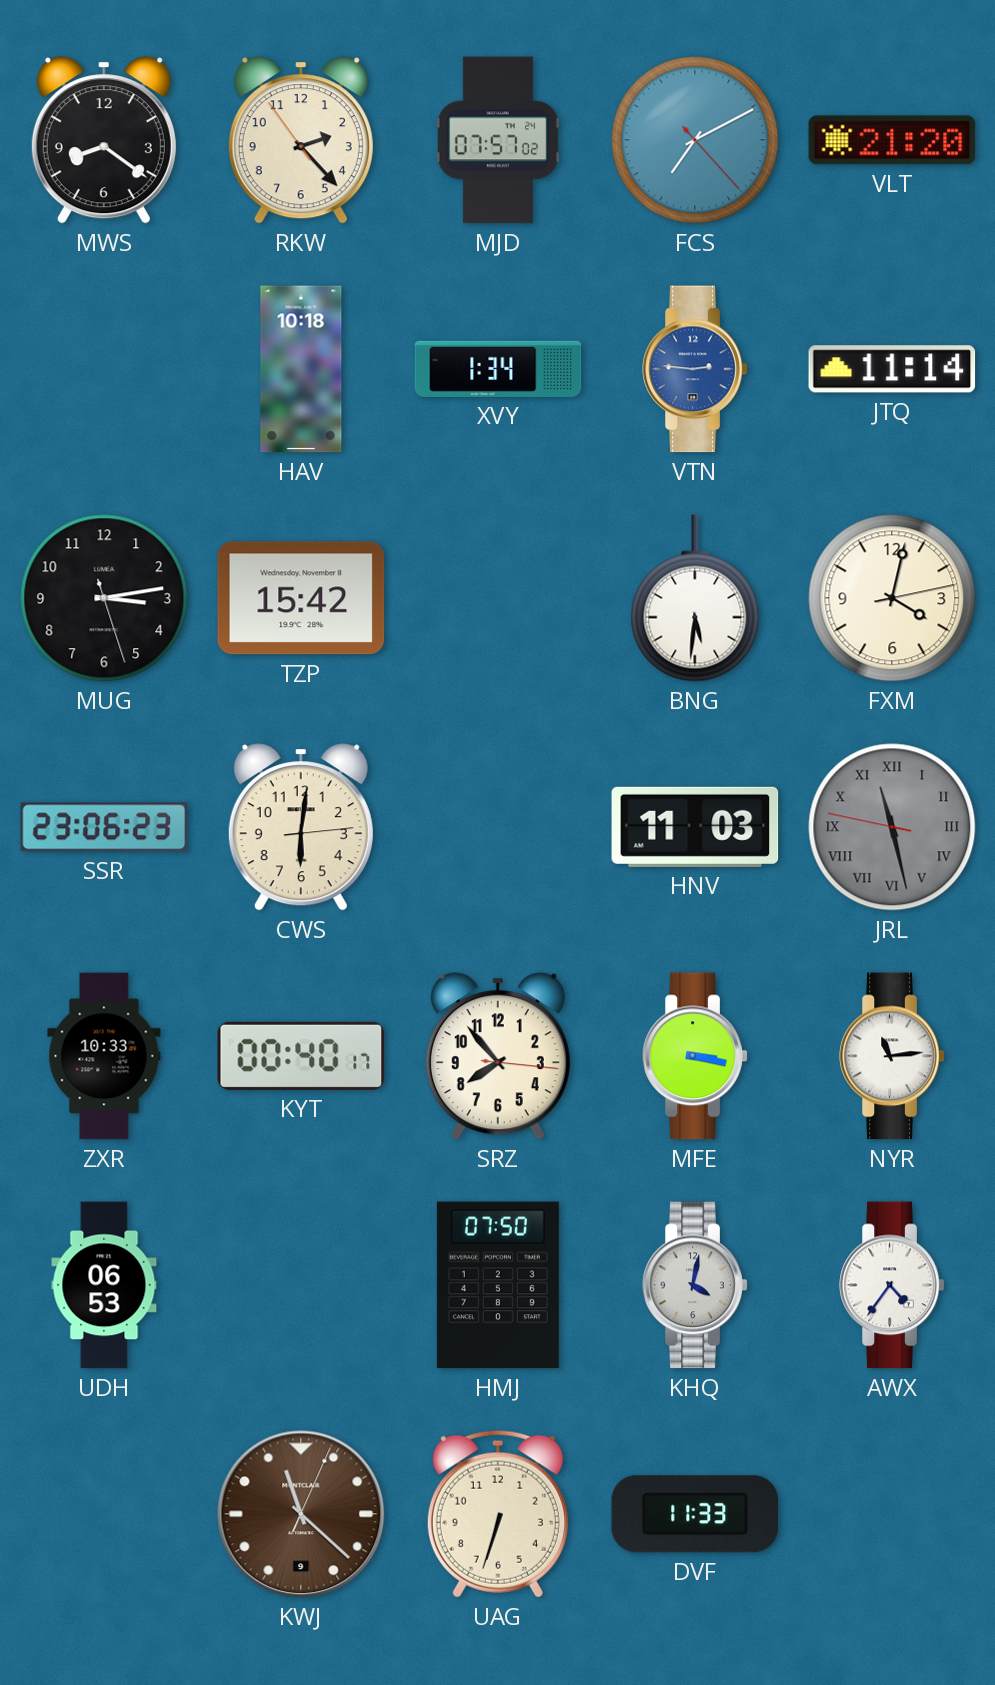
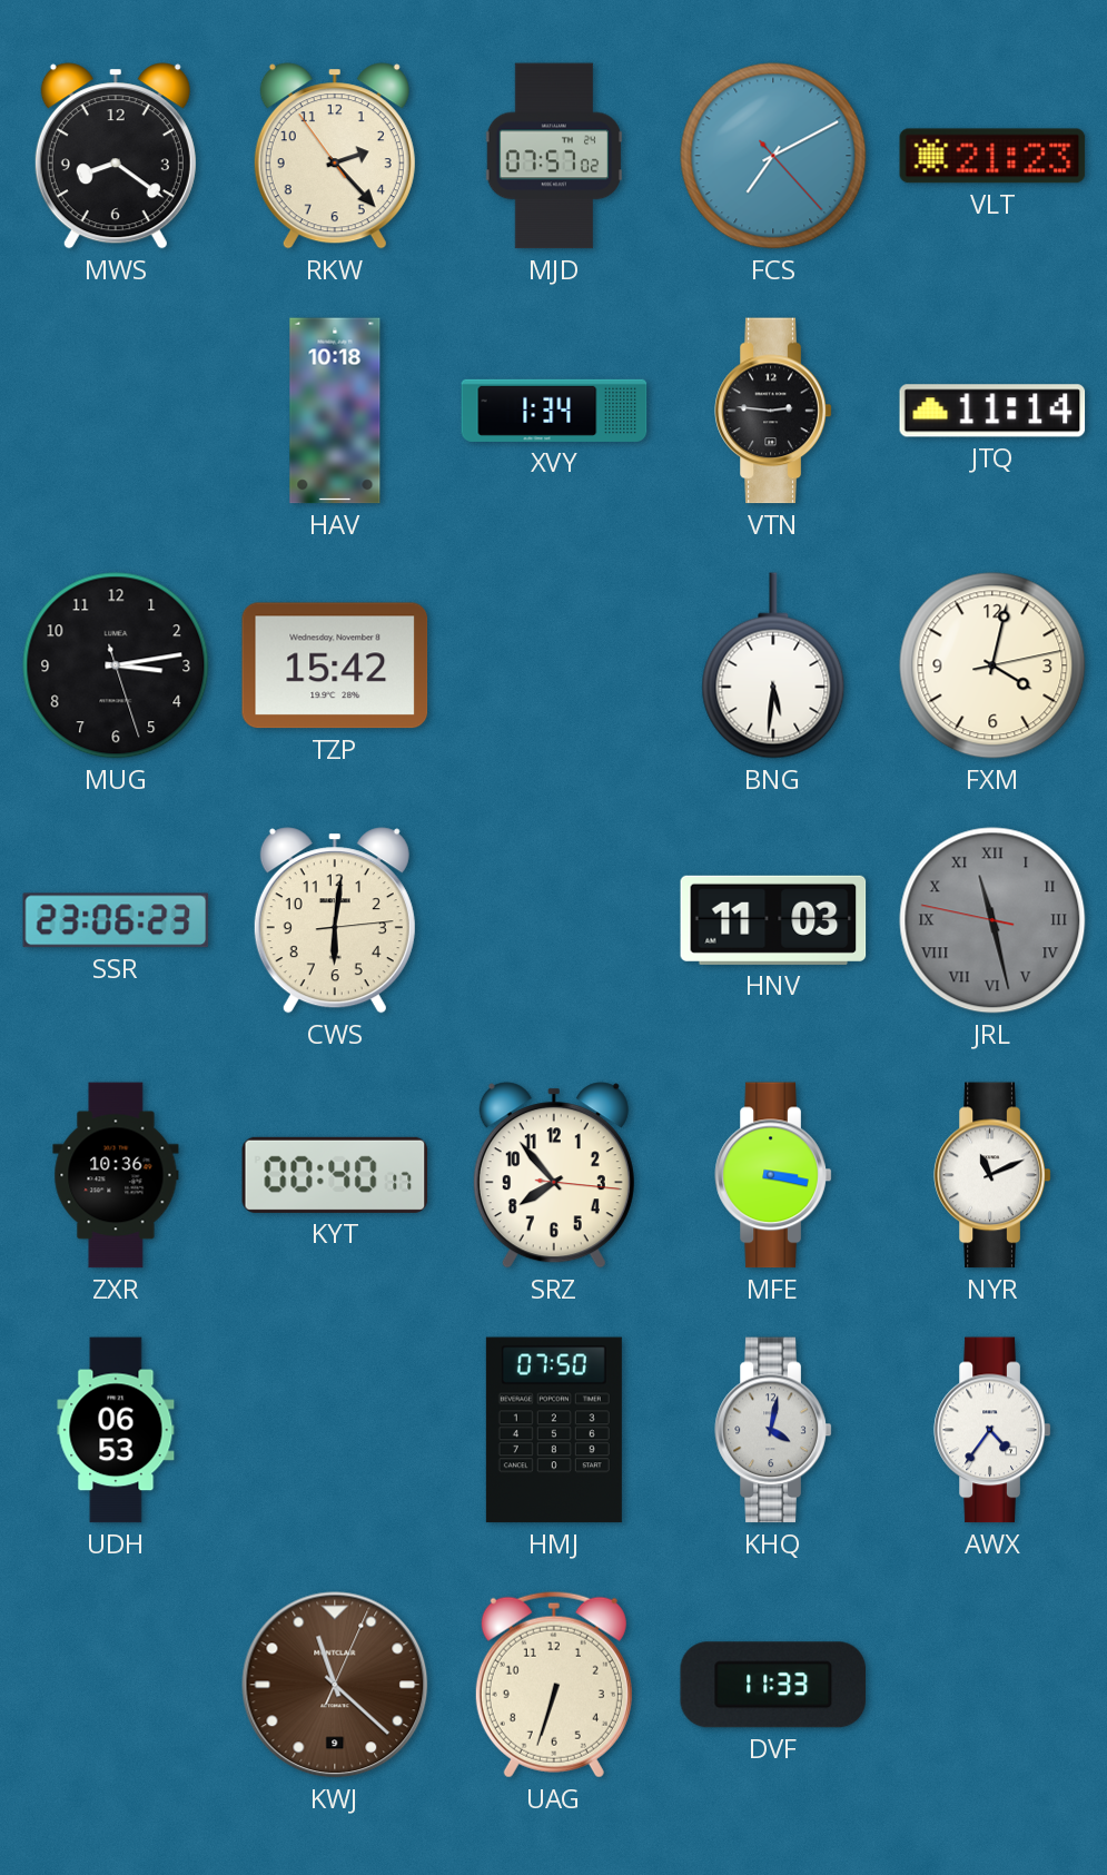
VLT: 21:20 -> 21:23
VTN dial: blue -> black
ZXR: 10:33 -> 10:36
NYR: 11:14 -> 11:11
